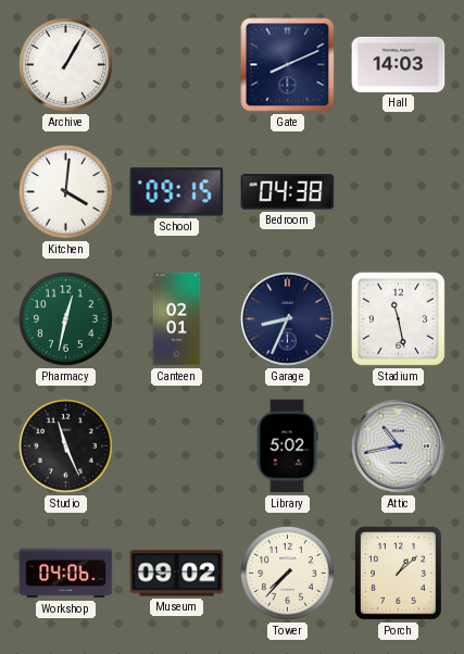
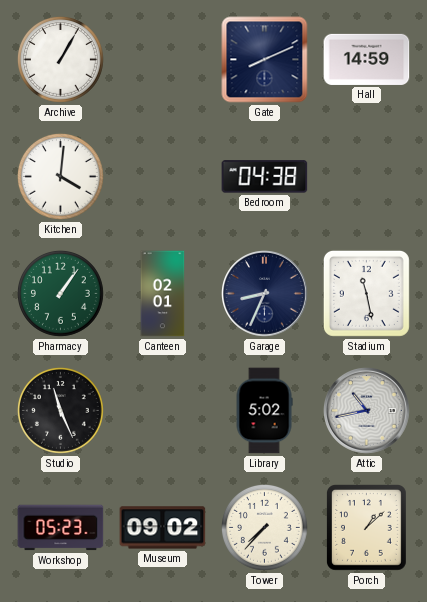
Hall: 14:03 -> 14:59
School: 09:15 -> none
Pharmacy: 12:32 -> 1:06
Workshop: 04:06 -> 05:23
